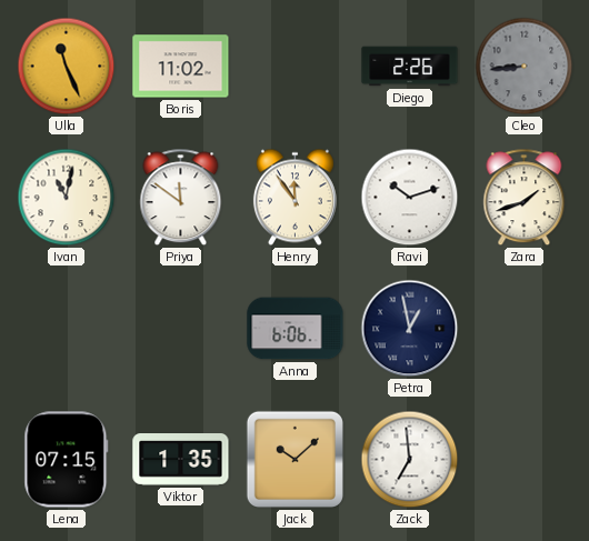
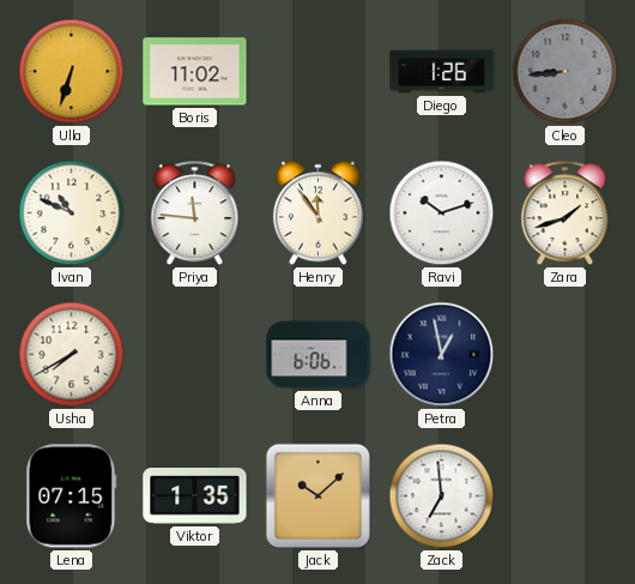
Ulla: 11:26 -> 6:33
Diego: 2:26 -> 1:26
Ivan: 11:02 -> 10:49
Priya: 11:51 -> 11:46
Usha: none -> 7:40
